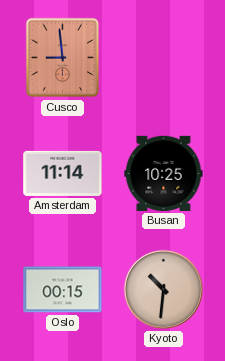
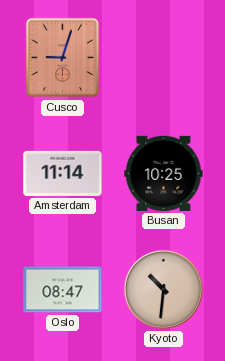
Cusco: 8:59 -> 9:03
Oslo: 00:15 -> 08:47
